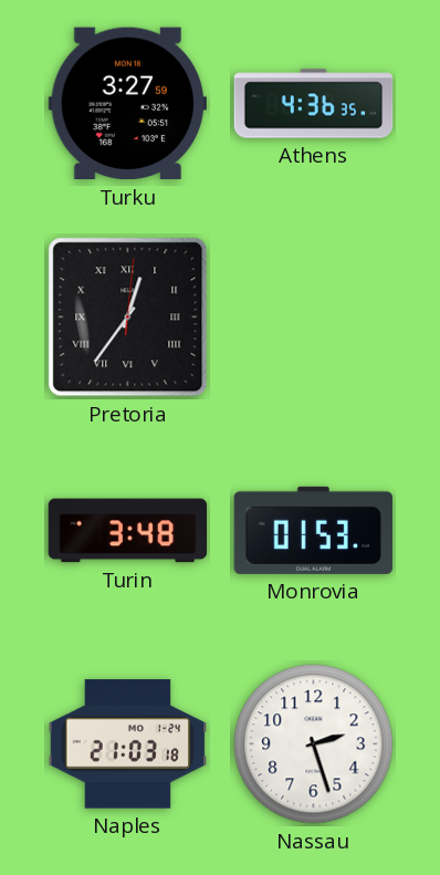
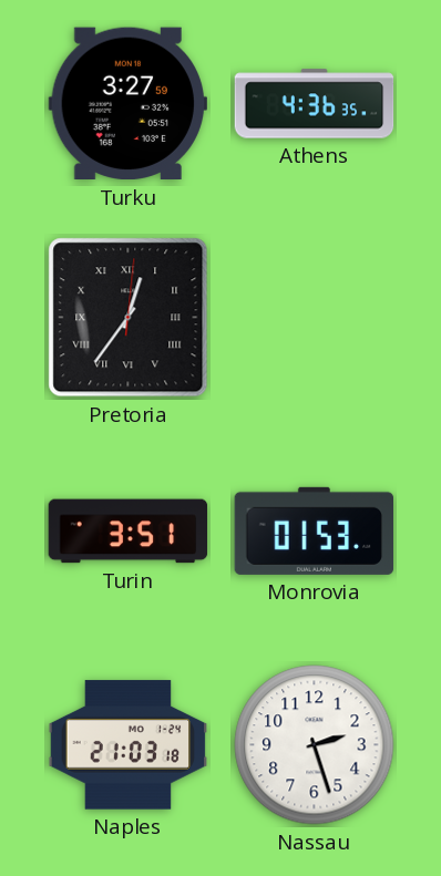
Turin: 3:48 -> 3:51
